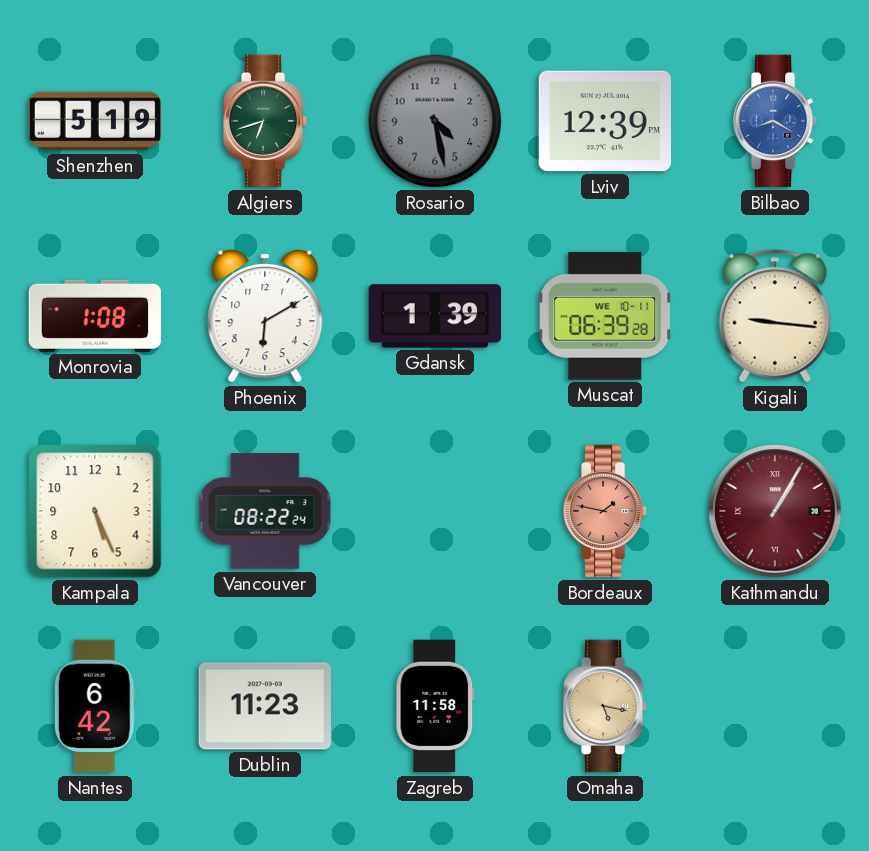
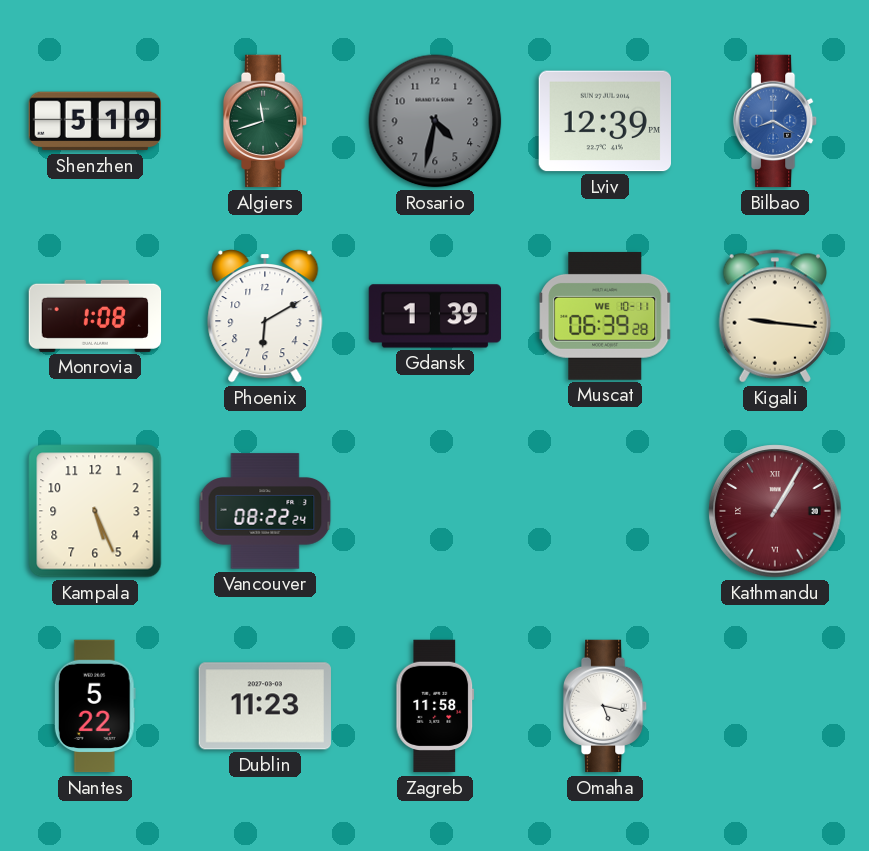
Algiers: 6:42 -> 11:42
Rosario: 4:28 -> 4:32
Bordeaux: 1:47 -> none
Nantes: 6:42 -> 5:22
Omaha dial: champagne -> white
